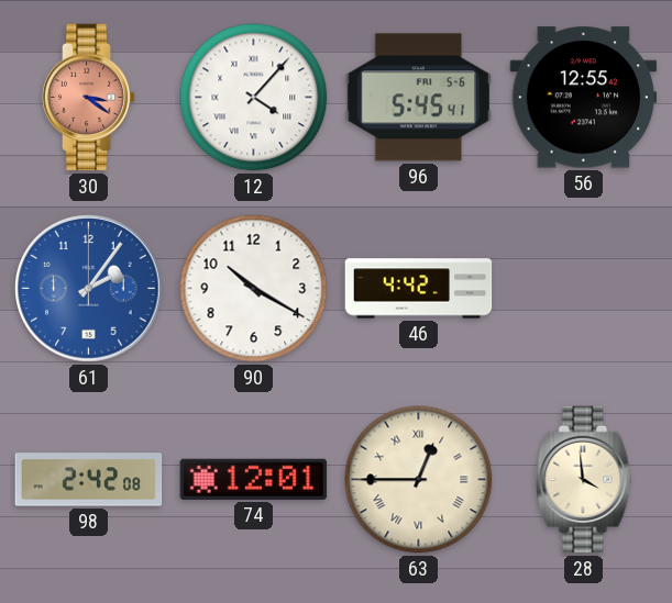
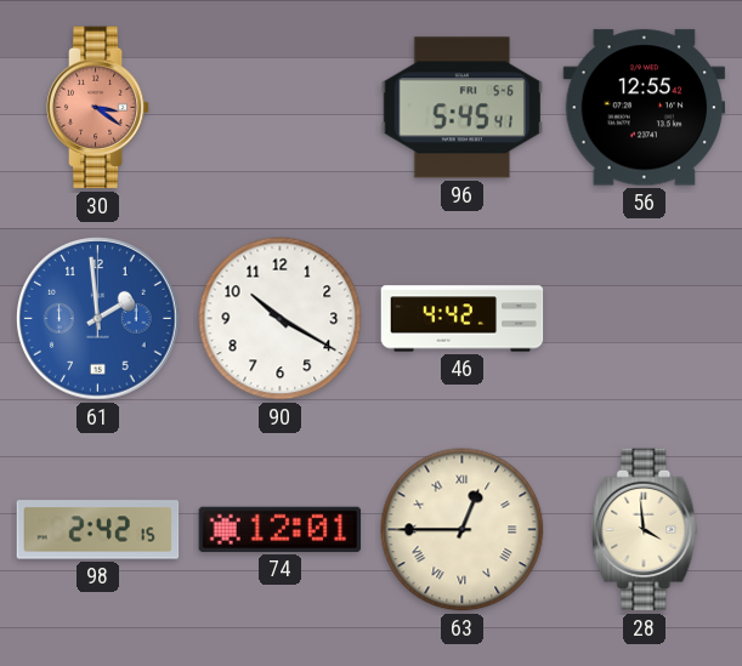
12: 4:07 -> none
61: 2:06 -> 1:59
98: 2:42:08 -> 2:42:15
